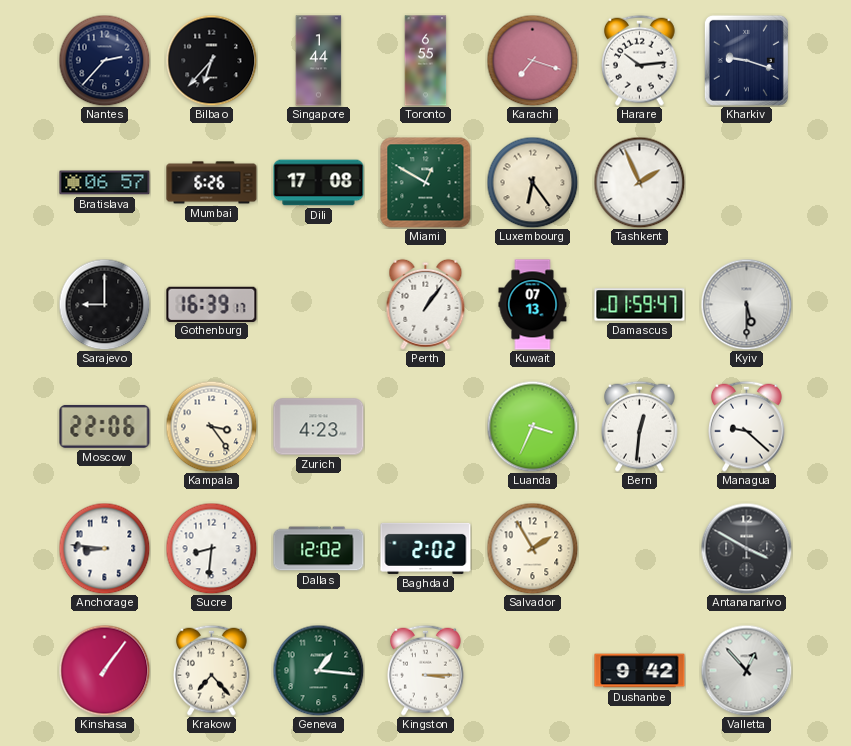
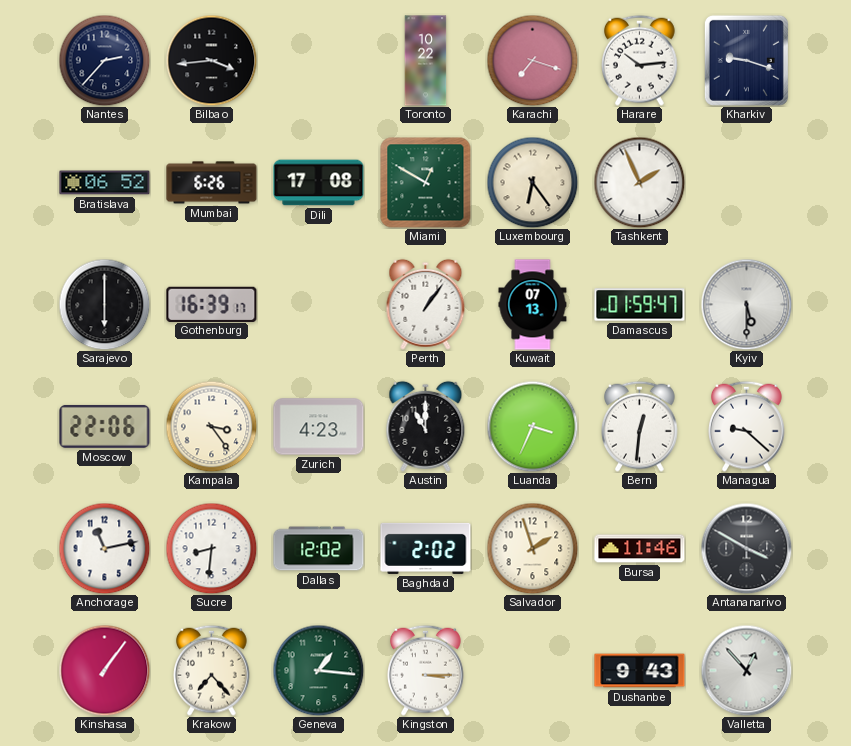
Bilbao: 6:37 -> 3:44
Singapore: 1:44 -> none
Toronto: 6:55 -> 10:22
Bratislava: 06:57 -> 06:52
Sarajevo: 9:00 -> 6:00
Austin: none -> 11:00
Anchorage: 8:46 -> 11:13
Salvador: 1:55 -> 1:57
Bursa: none -> 11:46
Dushanbe: 9:42 -> 9:43
